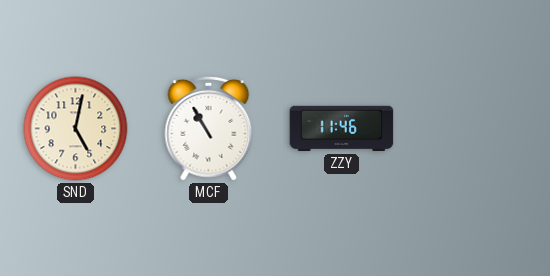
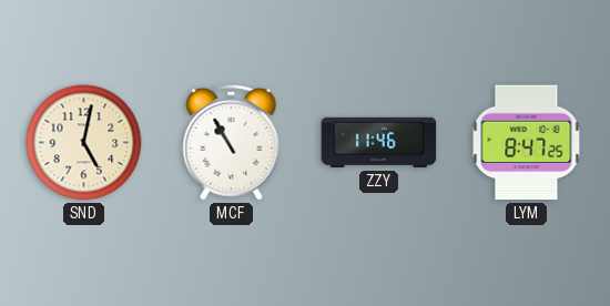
LYM: none -> 8:47
